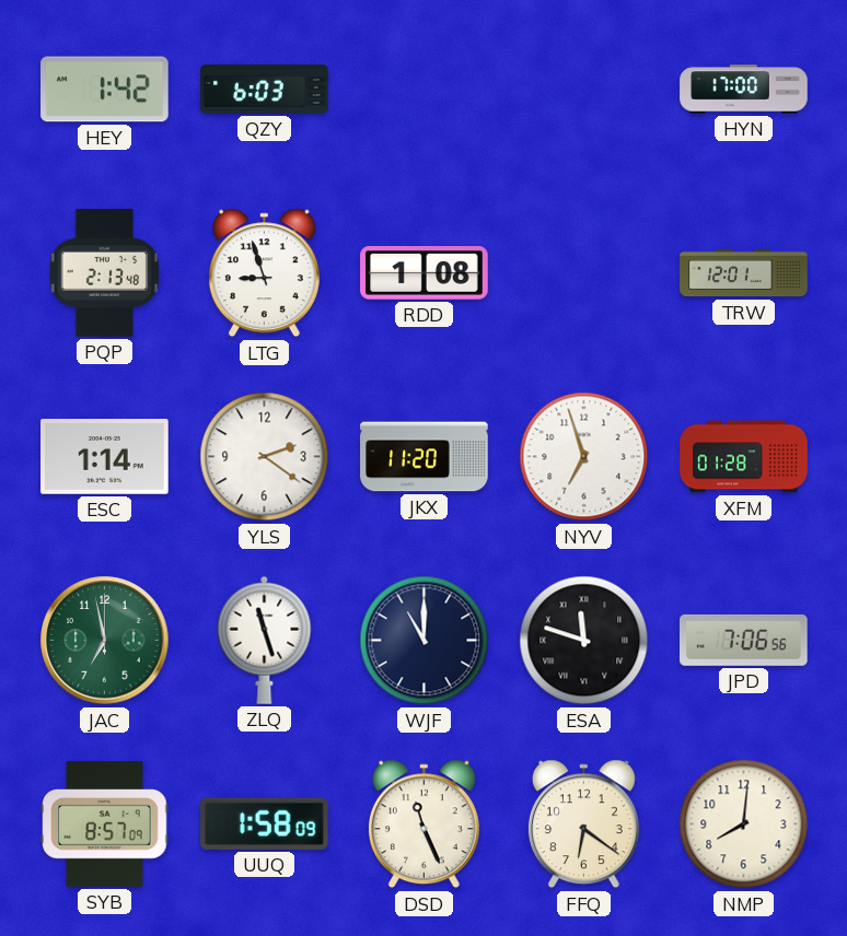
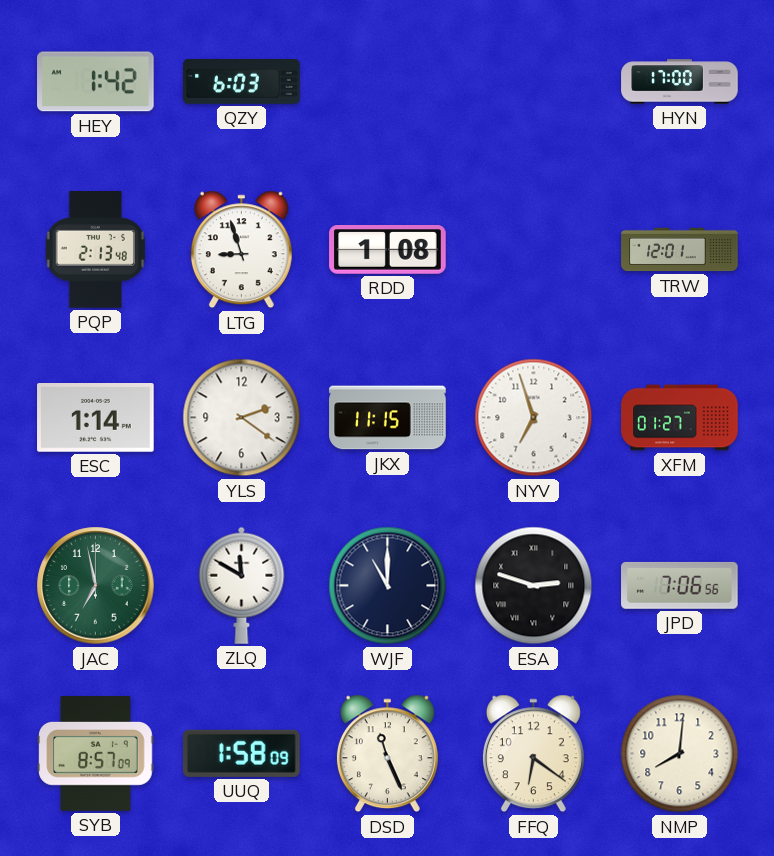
JKX: 11:20 -> 11:15
XFM: 01:28 -> 01:27
ZLQ: 11:27 -> 11:50
ESA: 11:48 -> 2:48
